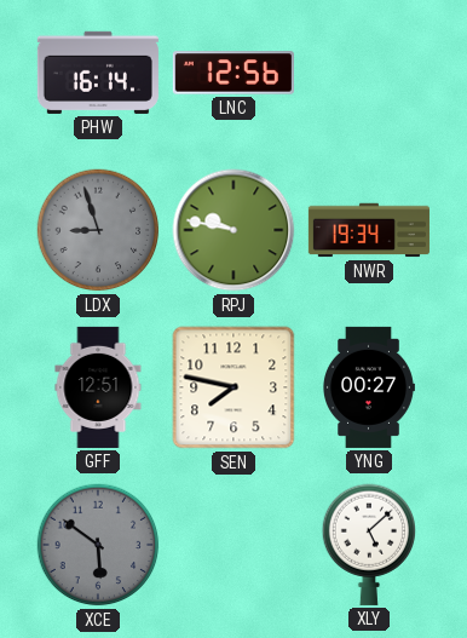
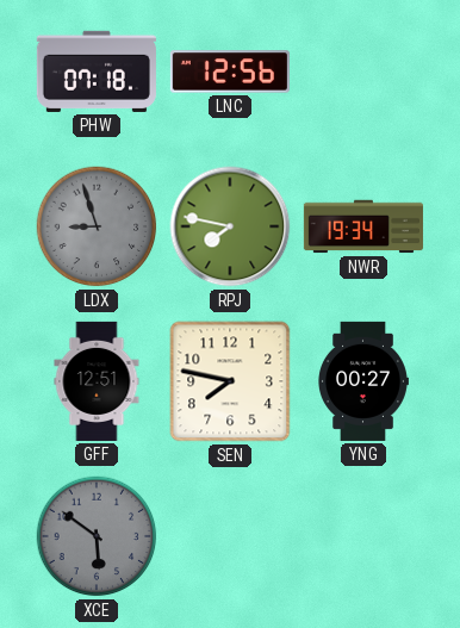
PHW: 16:14 -> 07:18
RPJ: 9:47 -> 7:47
XLY: 5:08 -> none
